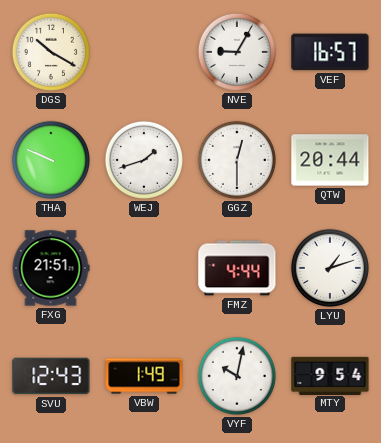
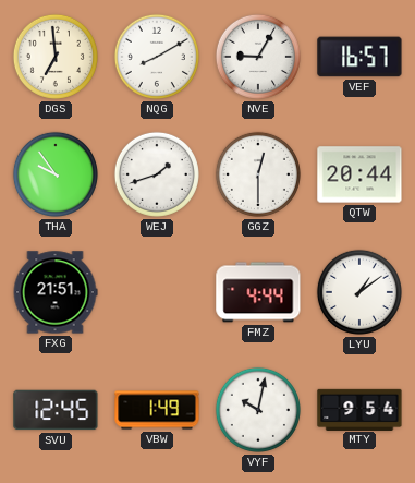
DGS: 10:20 -> 6:59
NQG: none -> 8:10
THA: 9:49 -> 9:54
LYU: 1:12 -> 1:09
SVU: 12:43 -> 12:45
